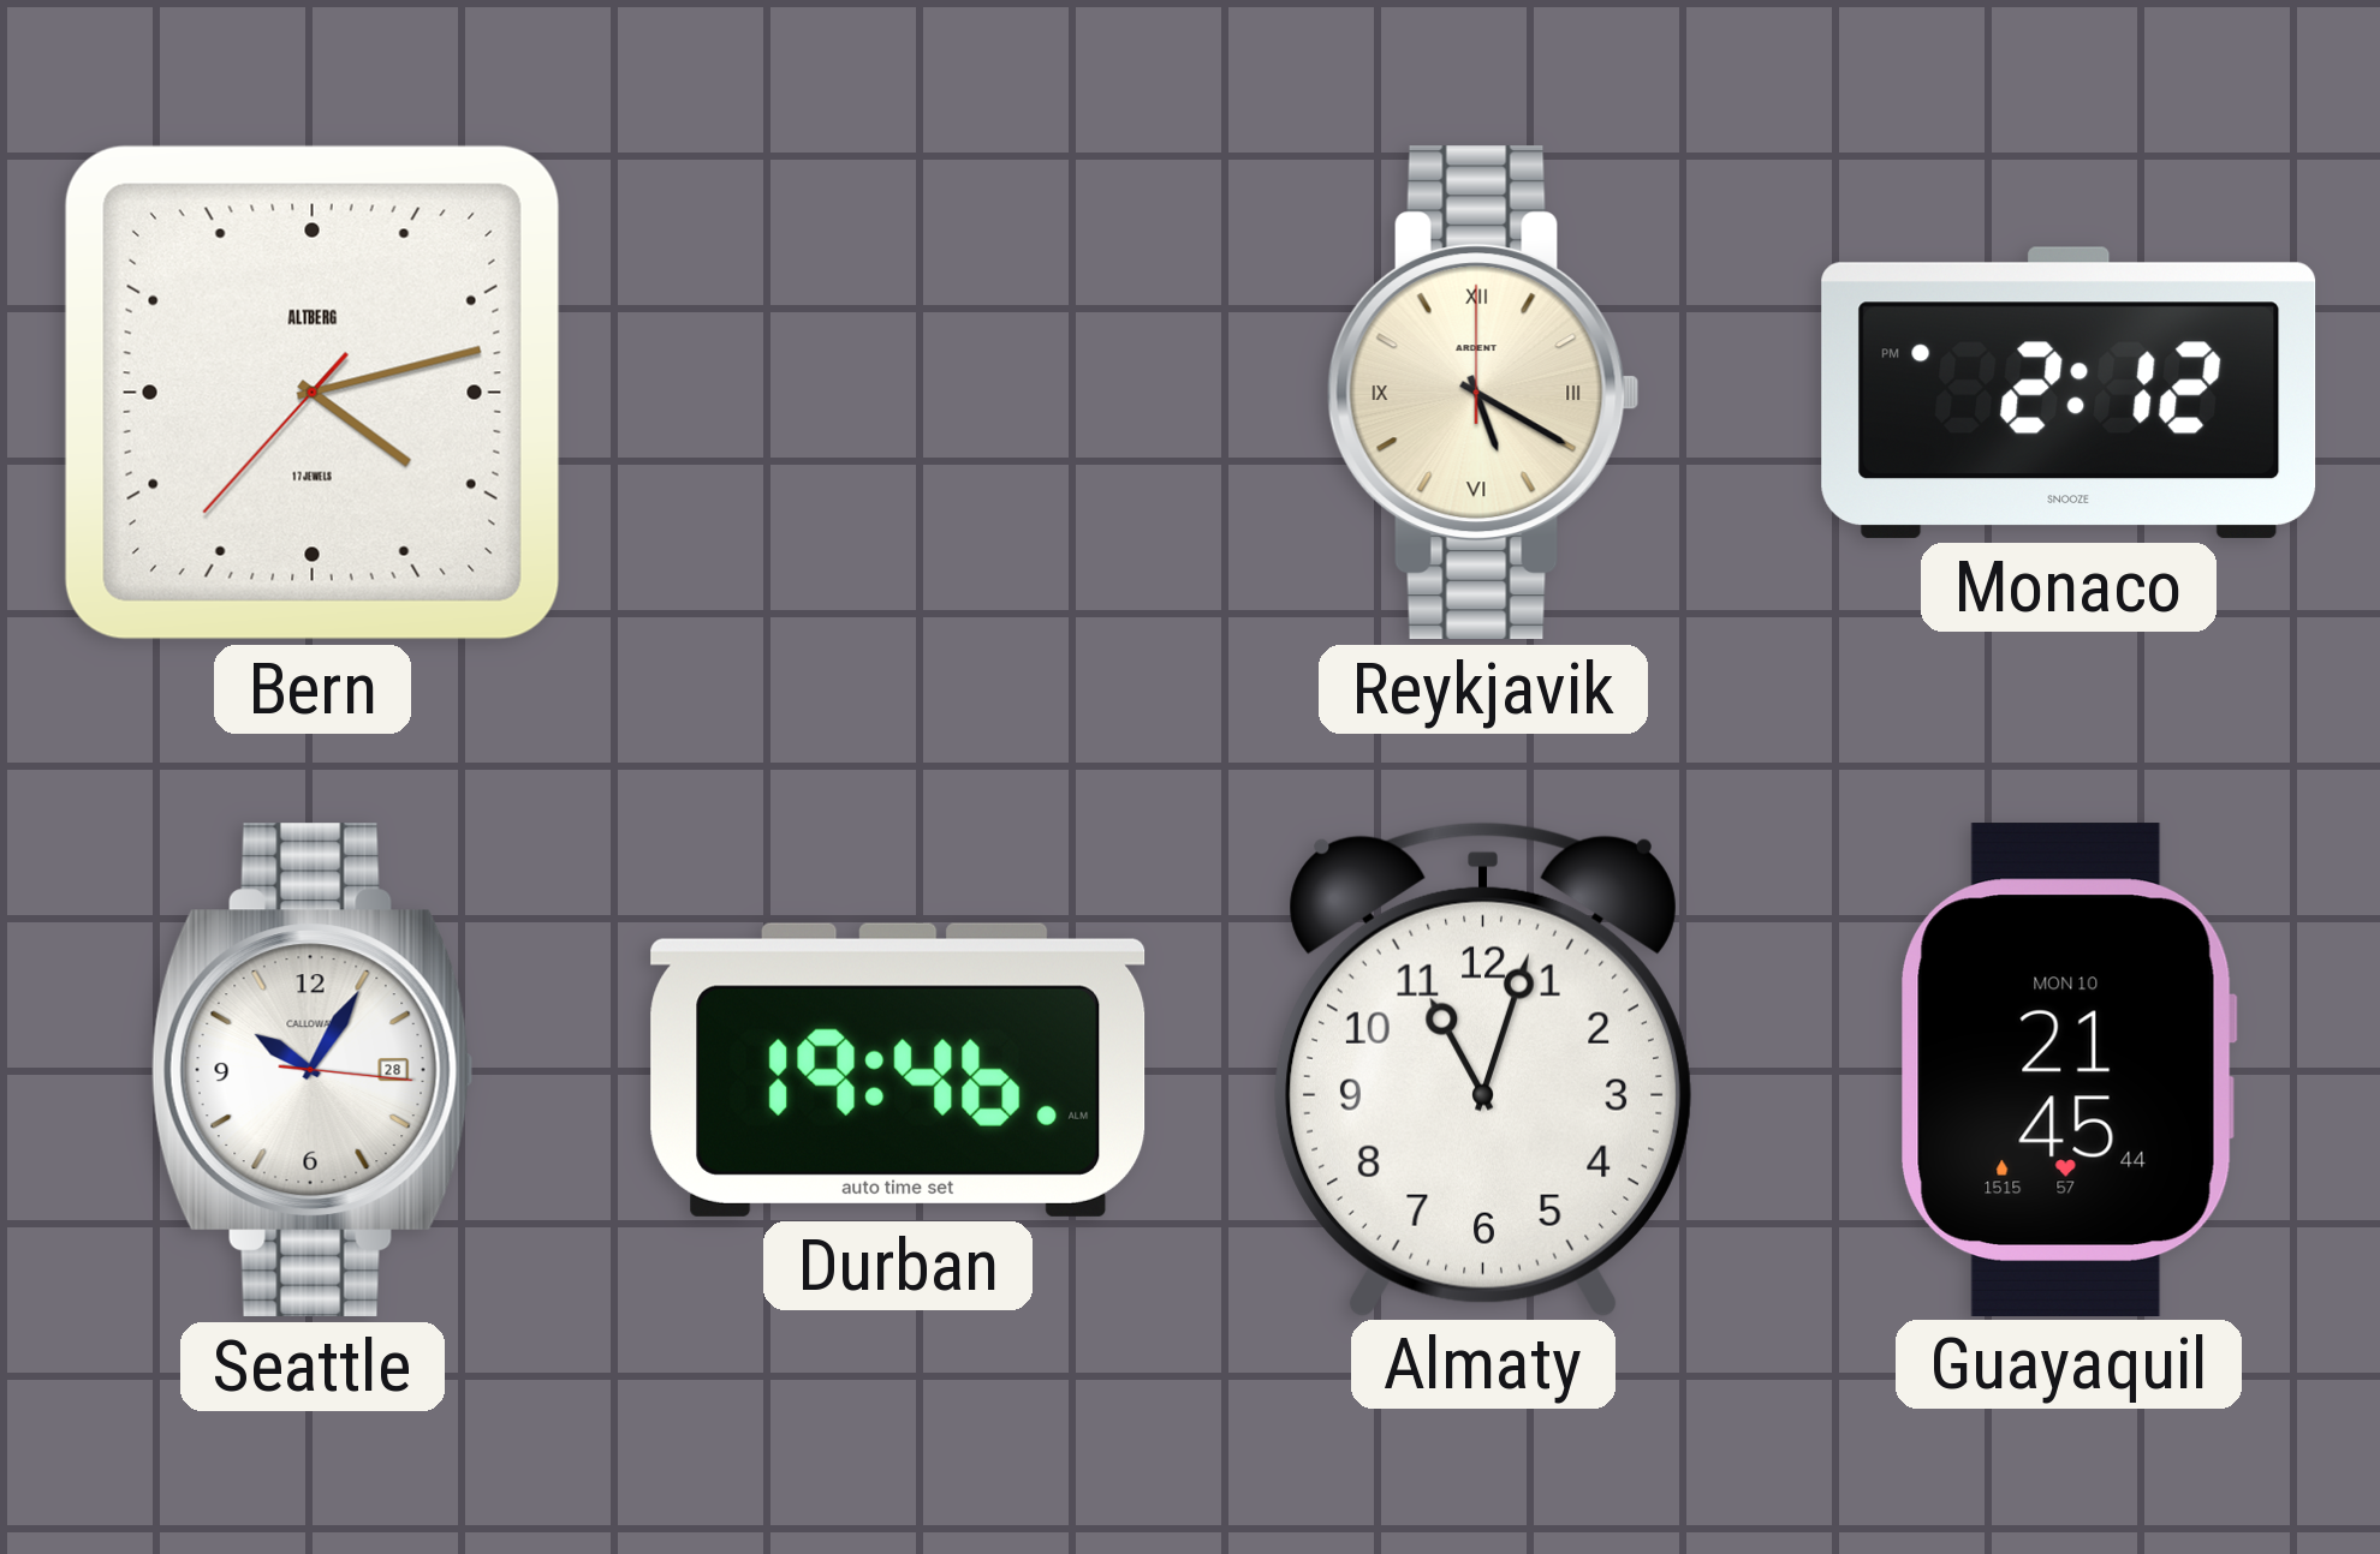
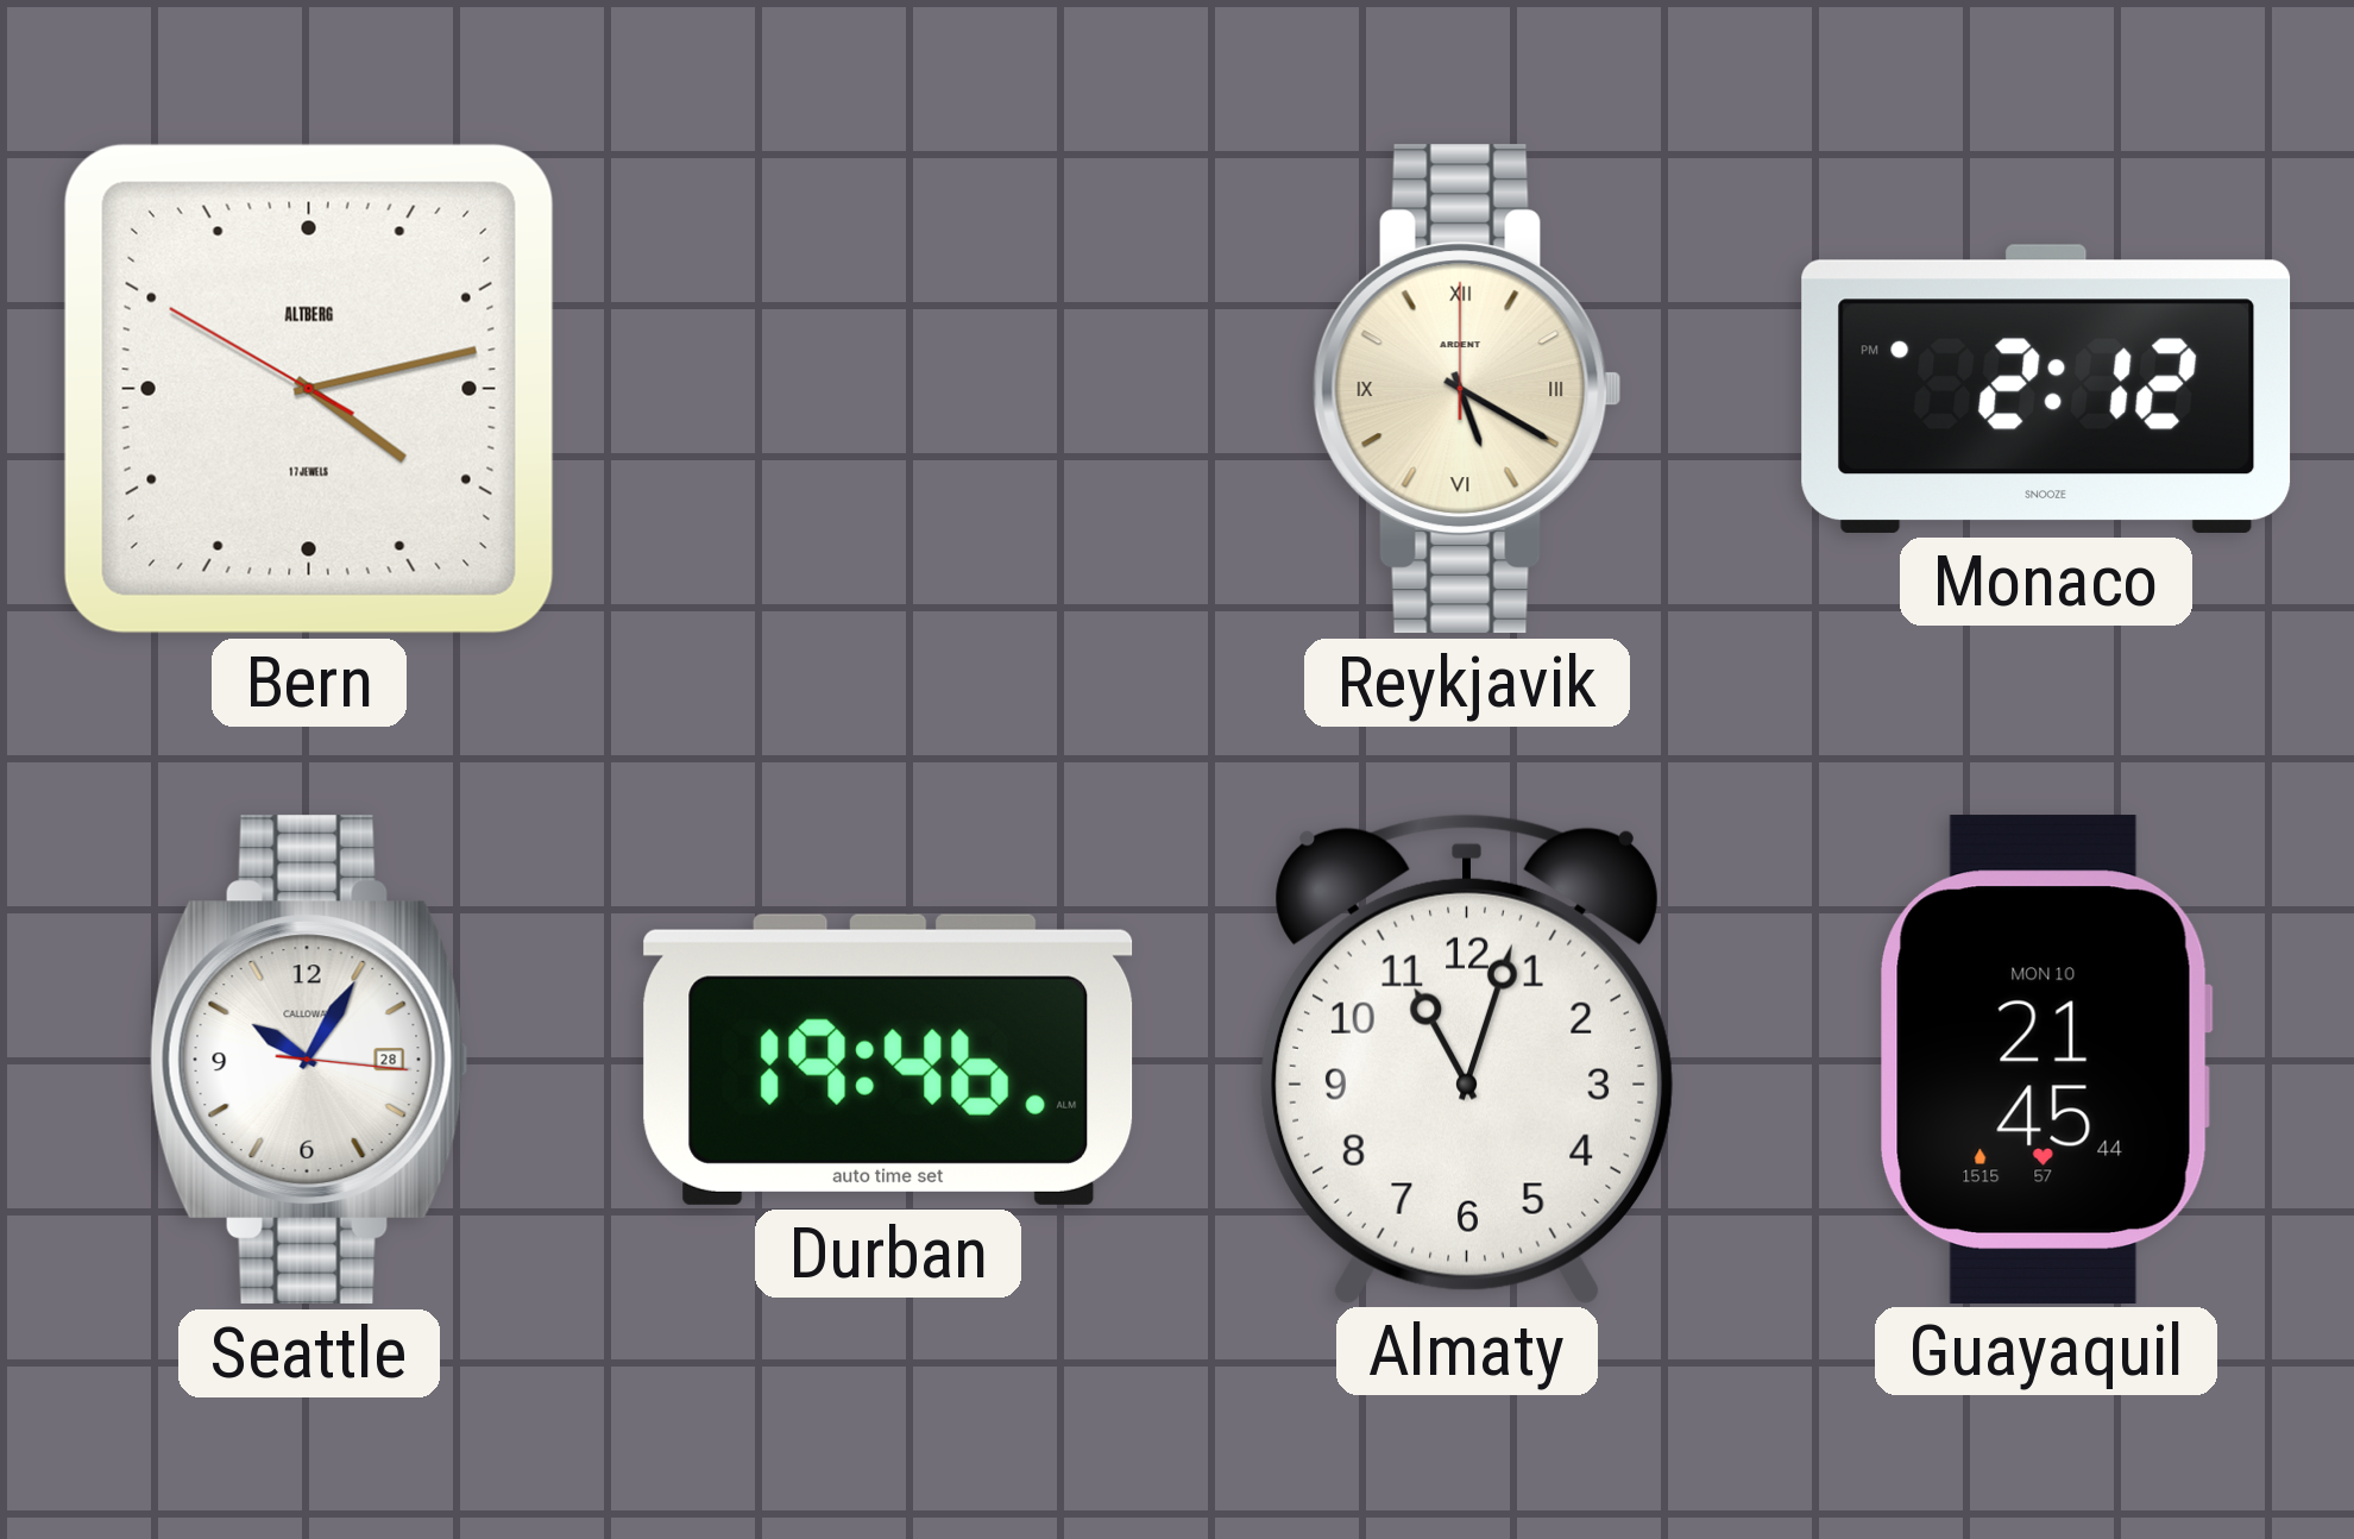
Bern: 4:12:37 -> 4:12:50
